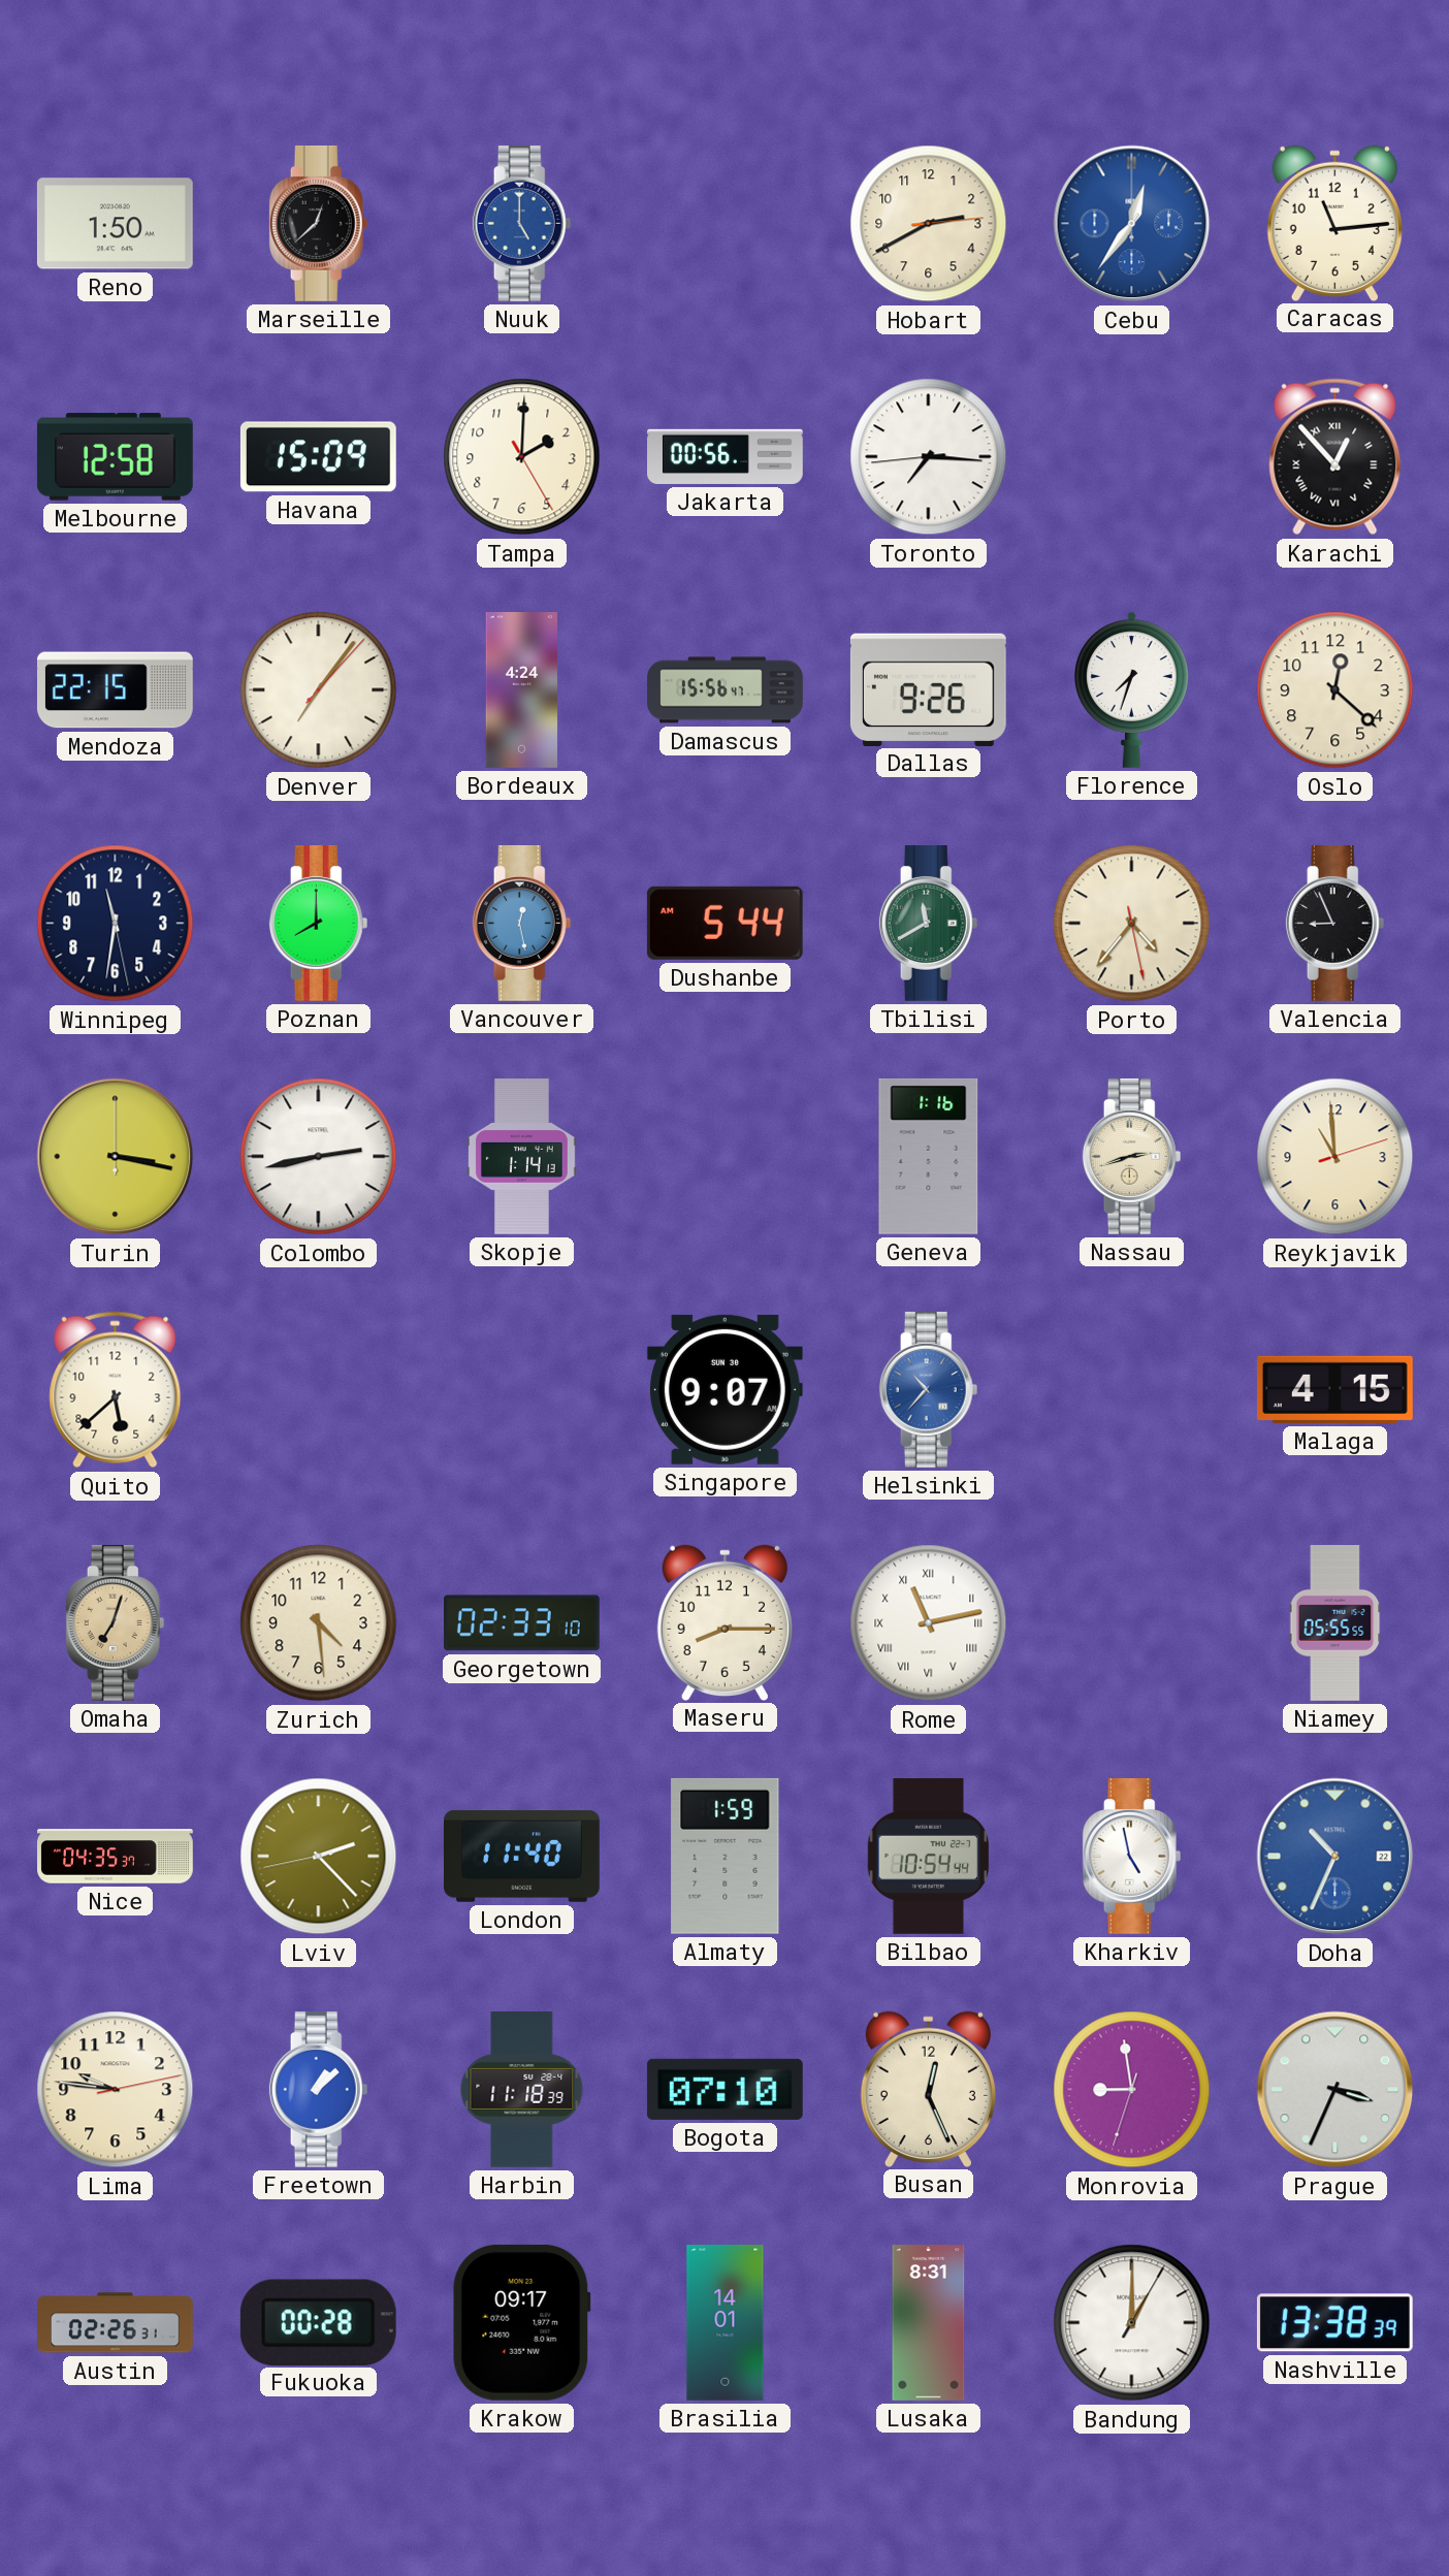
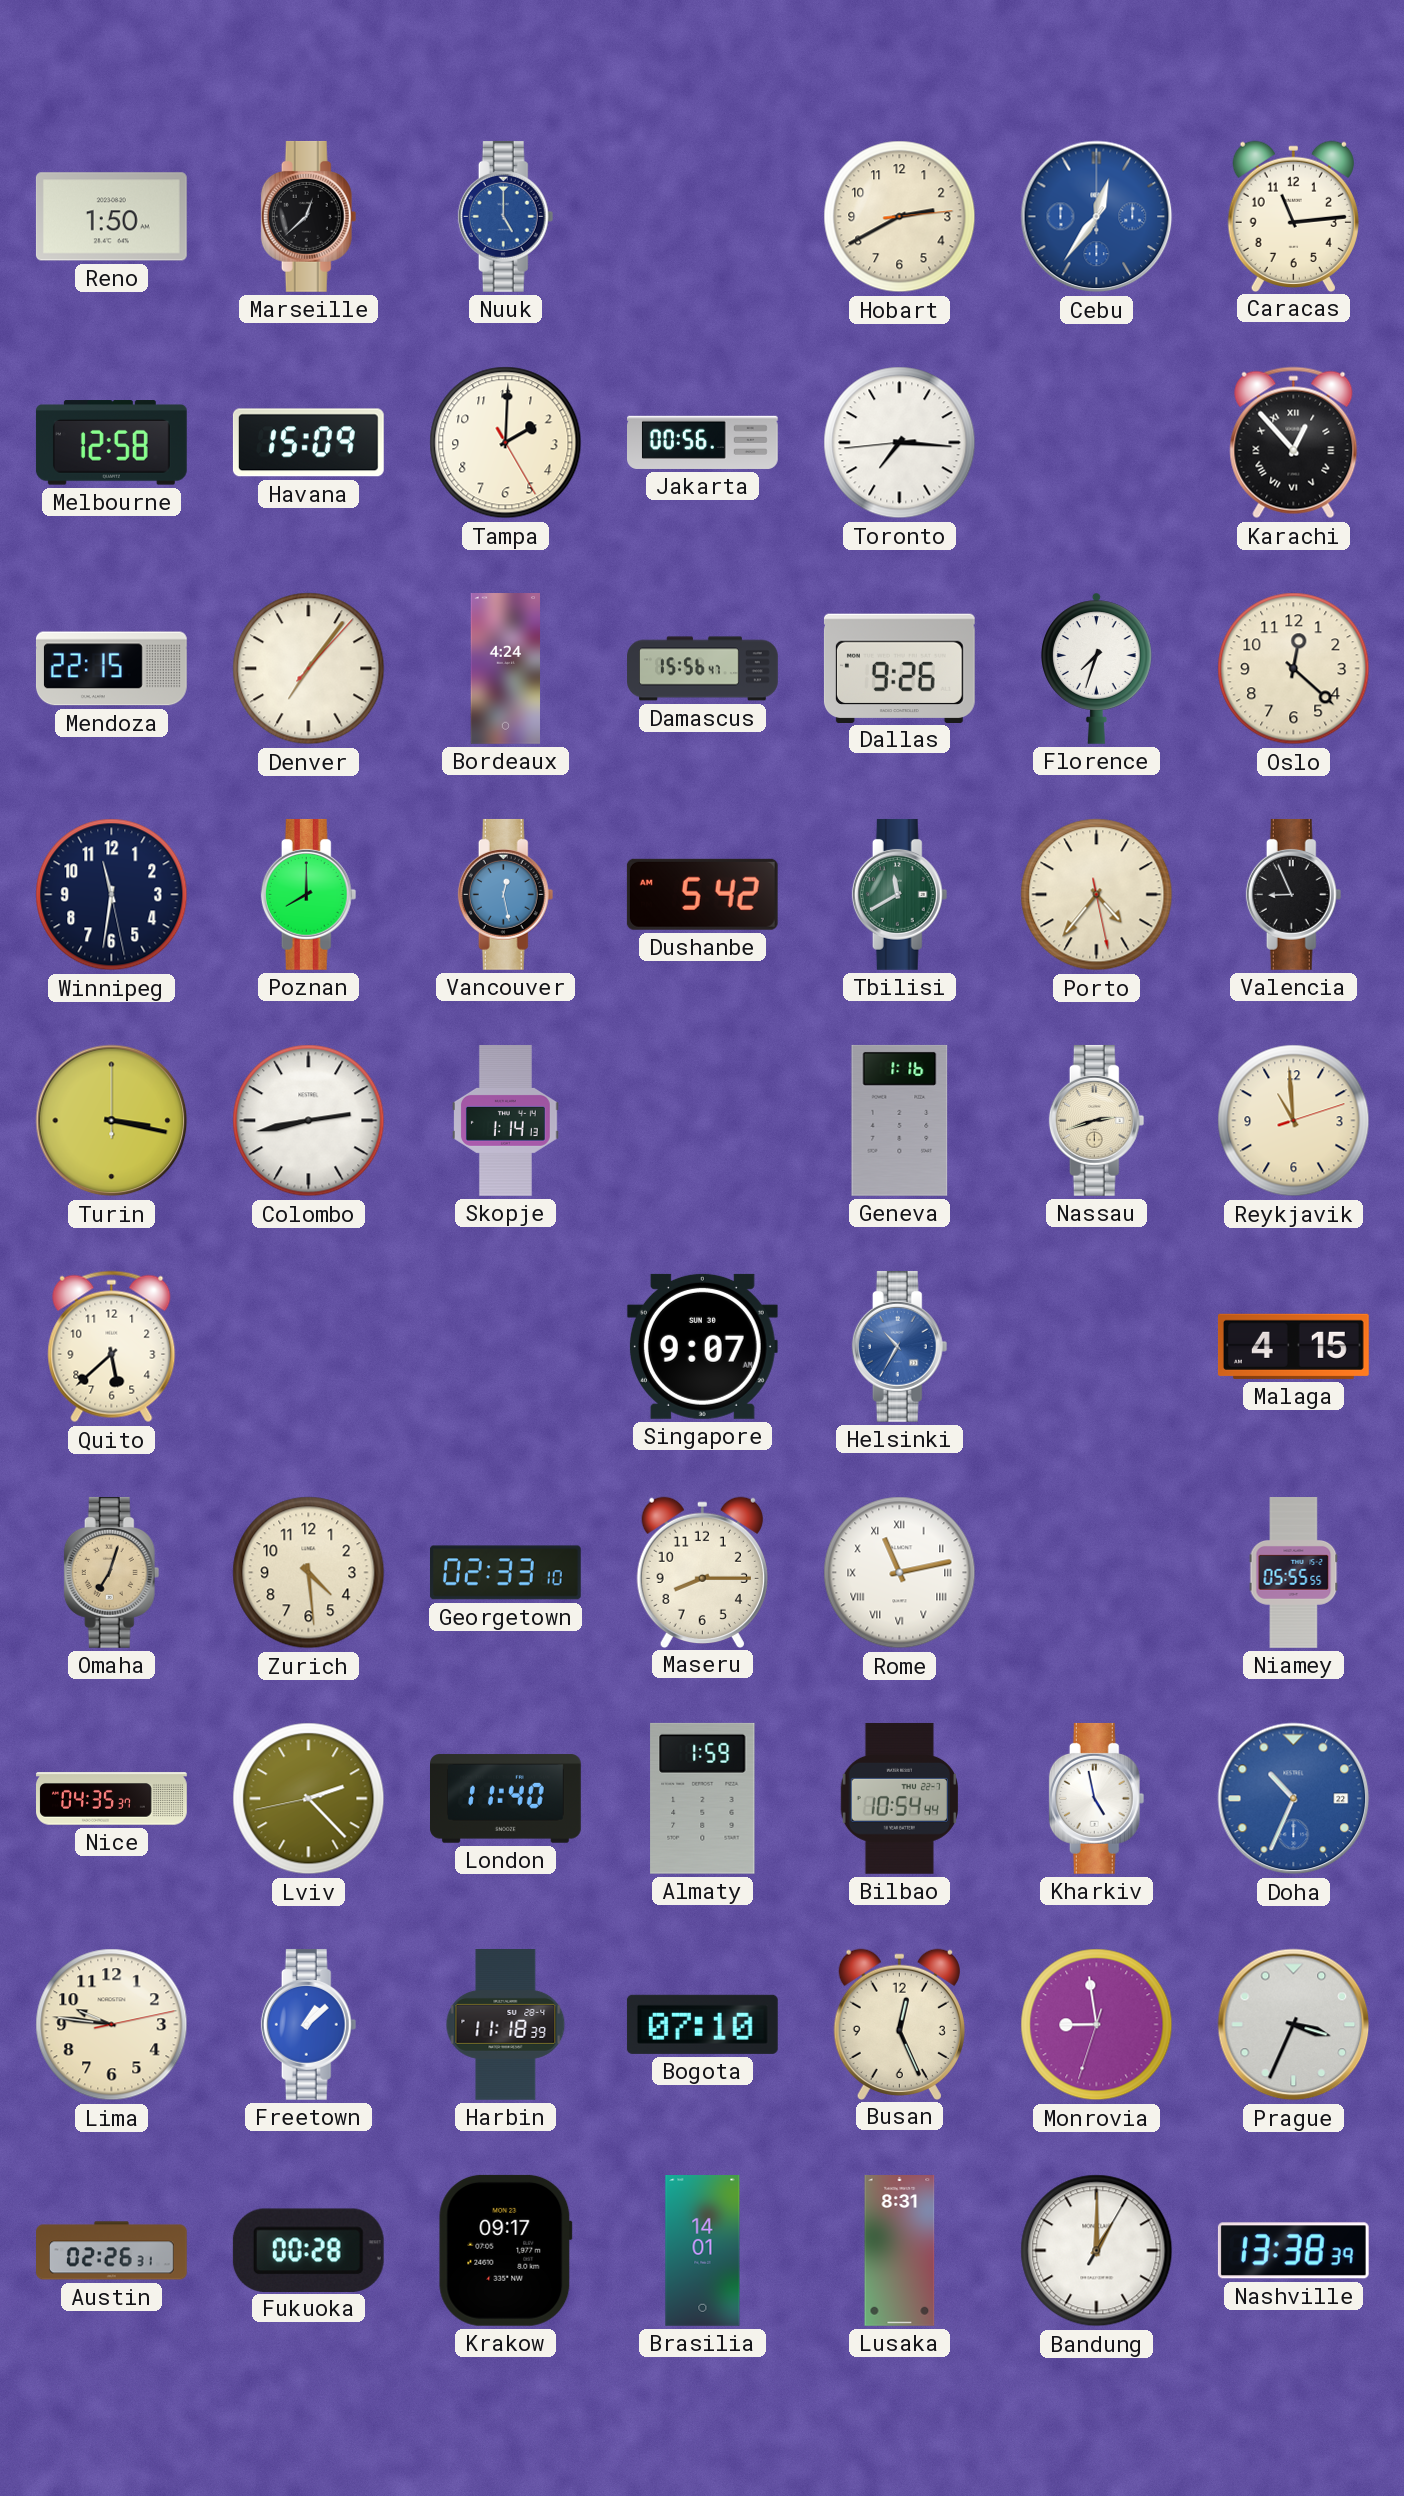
Dushanbe: 5:44 -> 5:42
Helsinki: 10:37 -> 10:35
